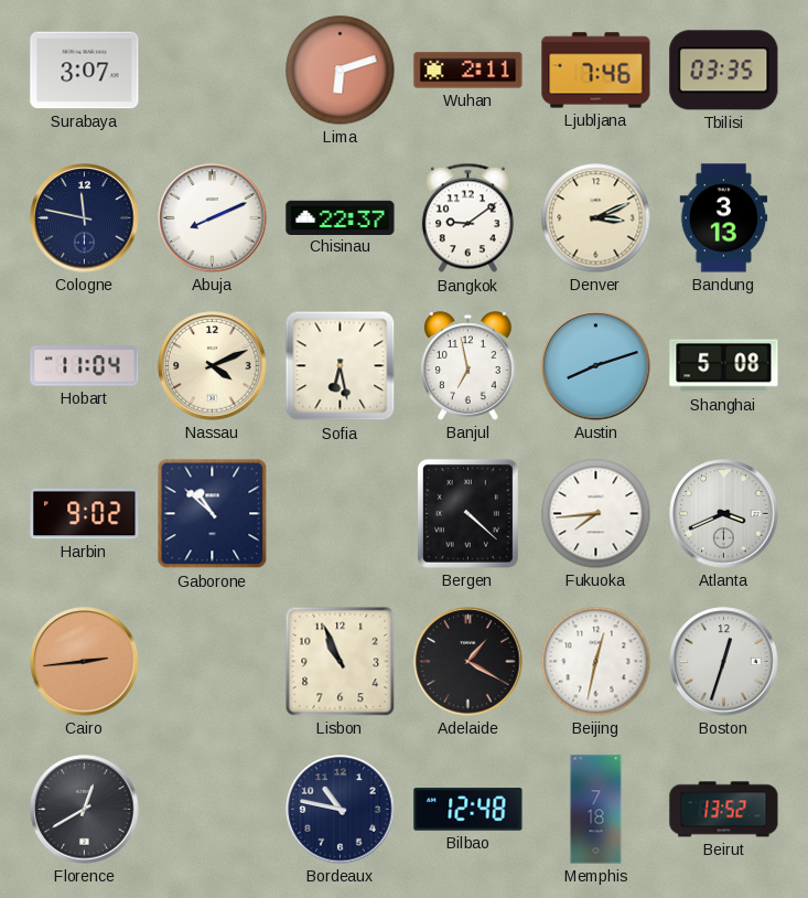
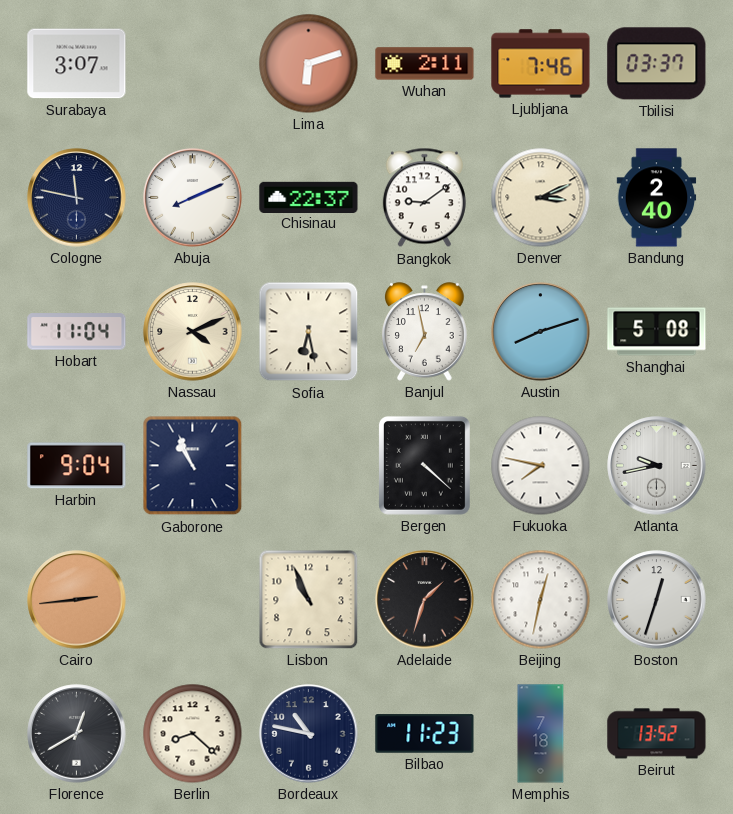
Tbilisi: 03:35 -> 03:37
Bandung: 3:13 -> 2:40
Harbin: 9:02 -> 9:04
Gaborone: 10:52 -> 10:56
Fukuoka: 7:44 -> 7:47
Atlanta: 3:41 -> 9:43
Adelaide: 1:20 -> 1:33
Berlin: none -> 8:22
Bilbao: 12:48 -> 11:23
